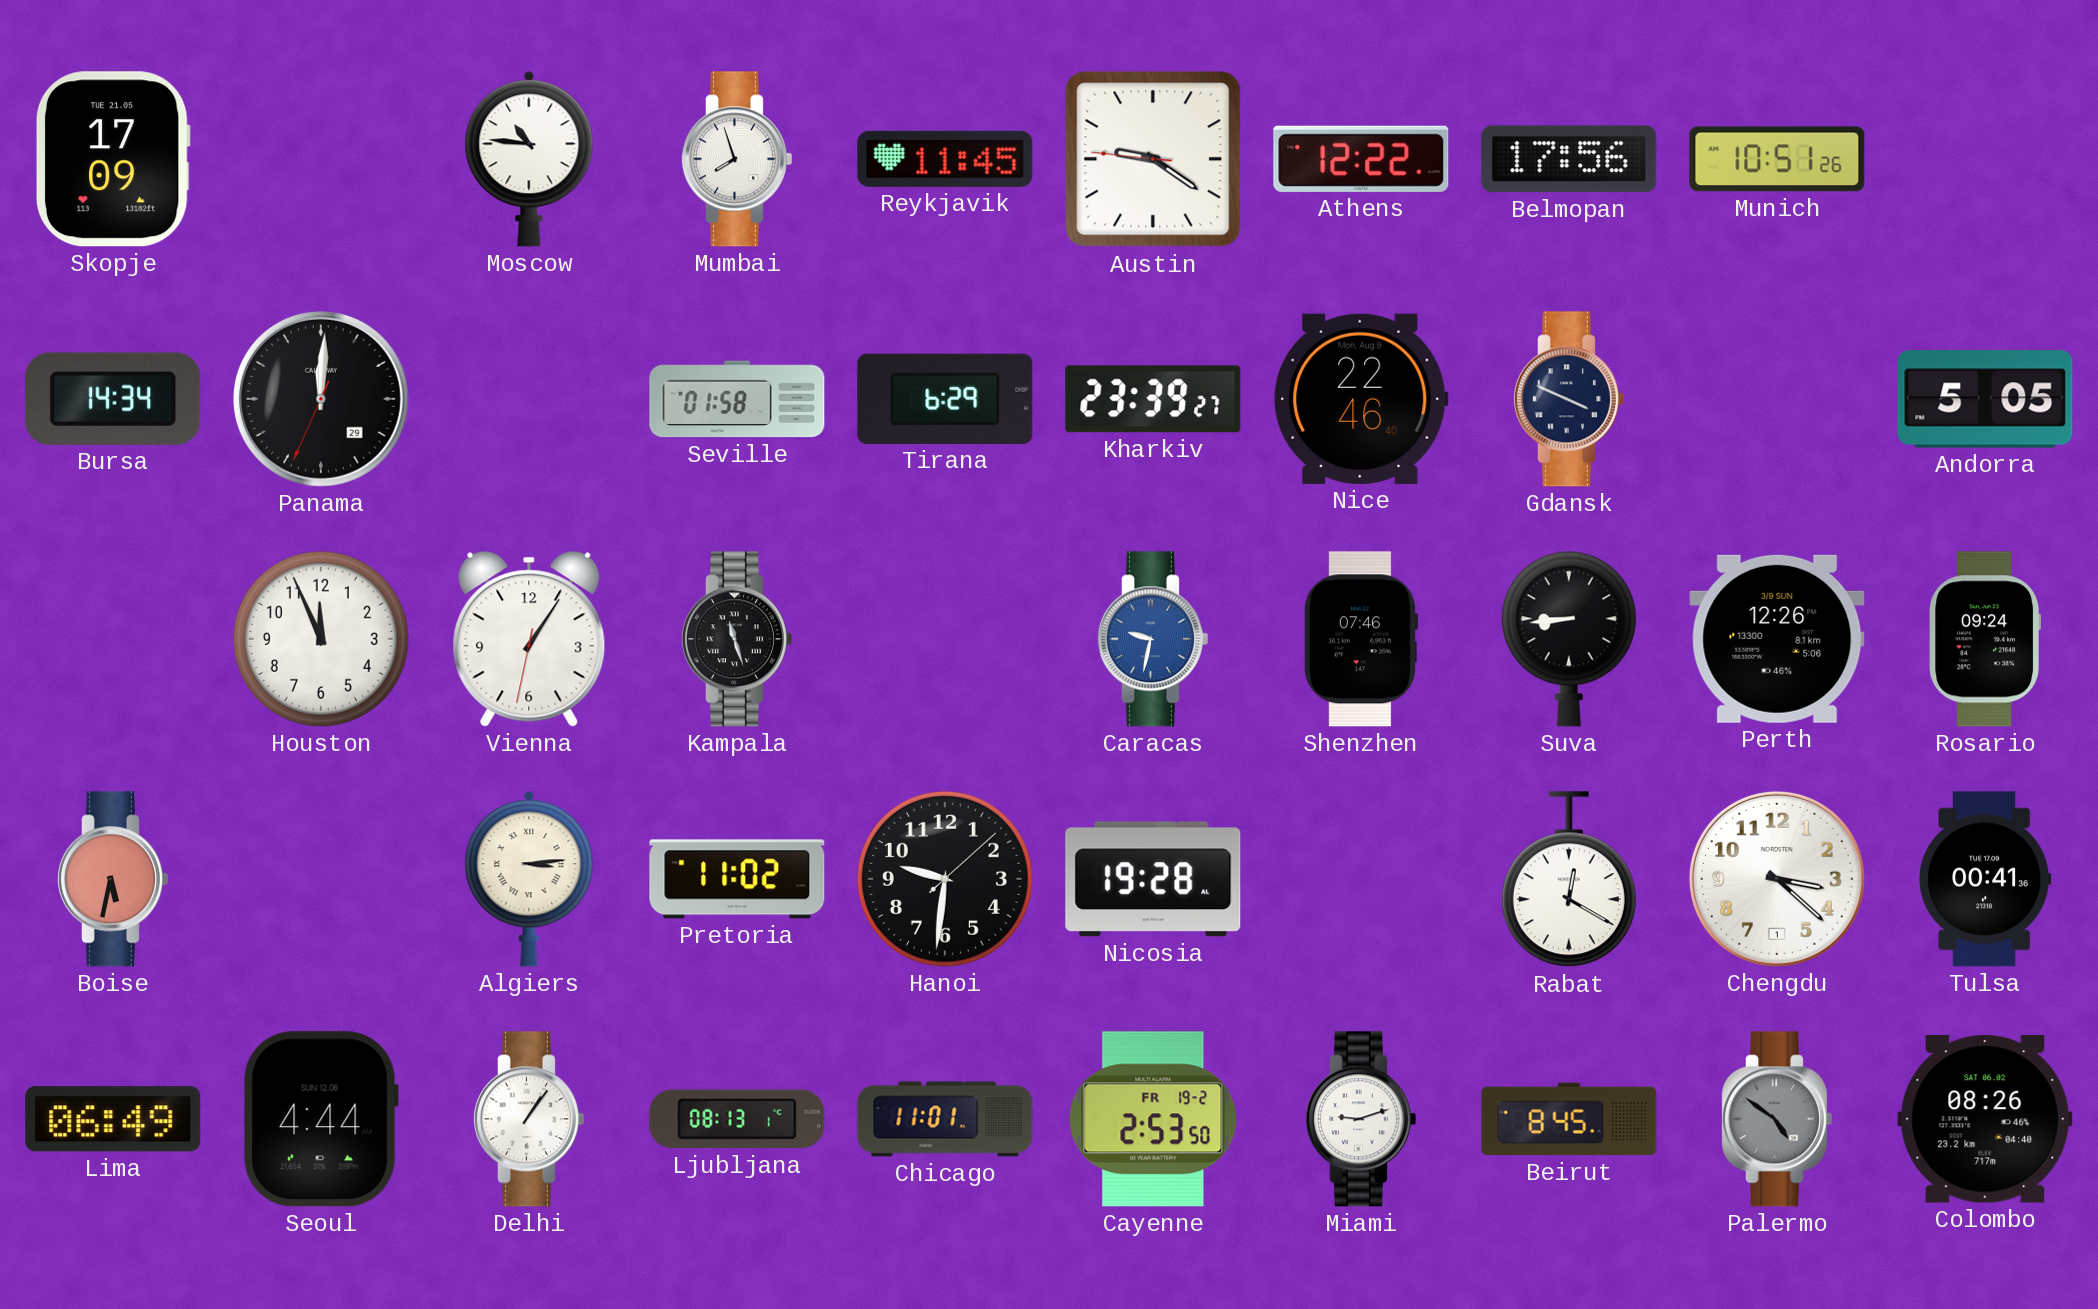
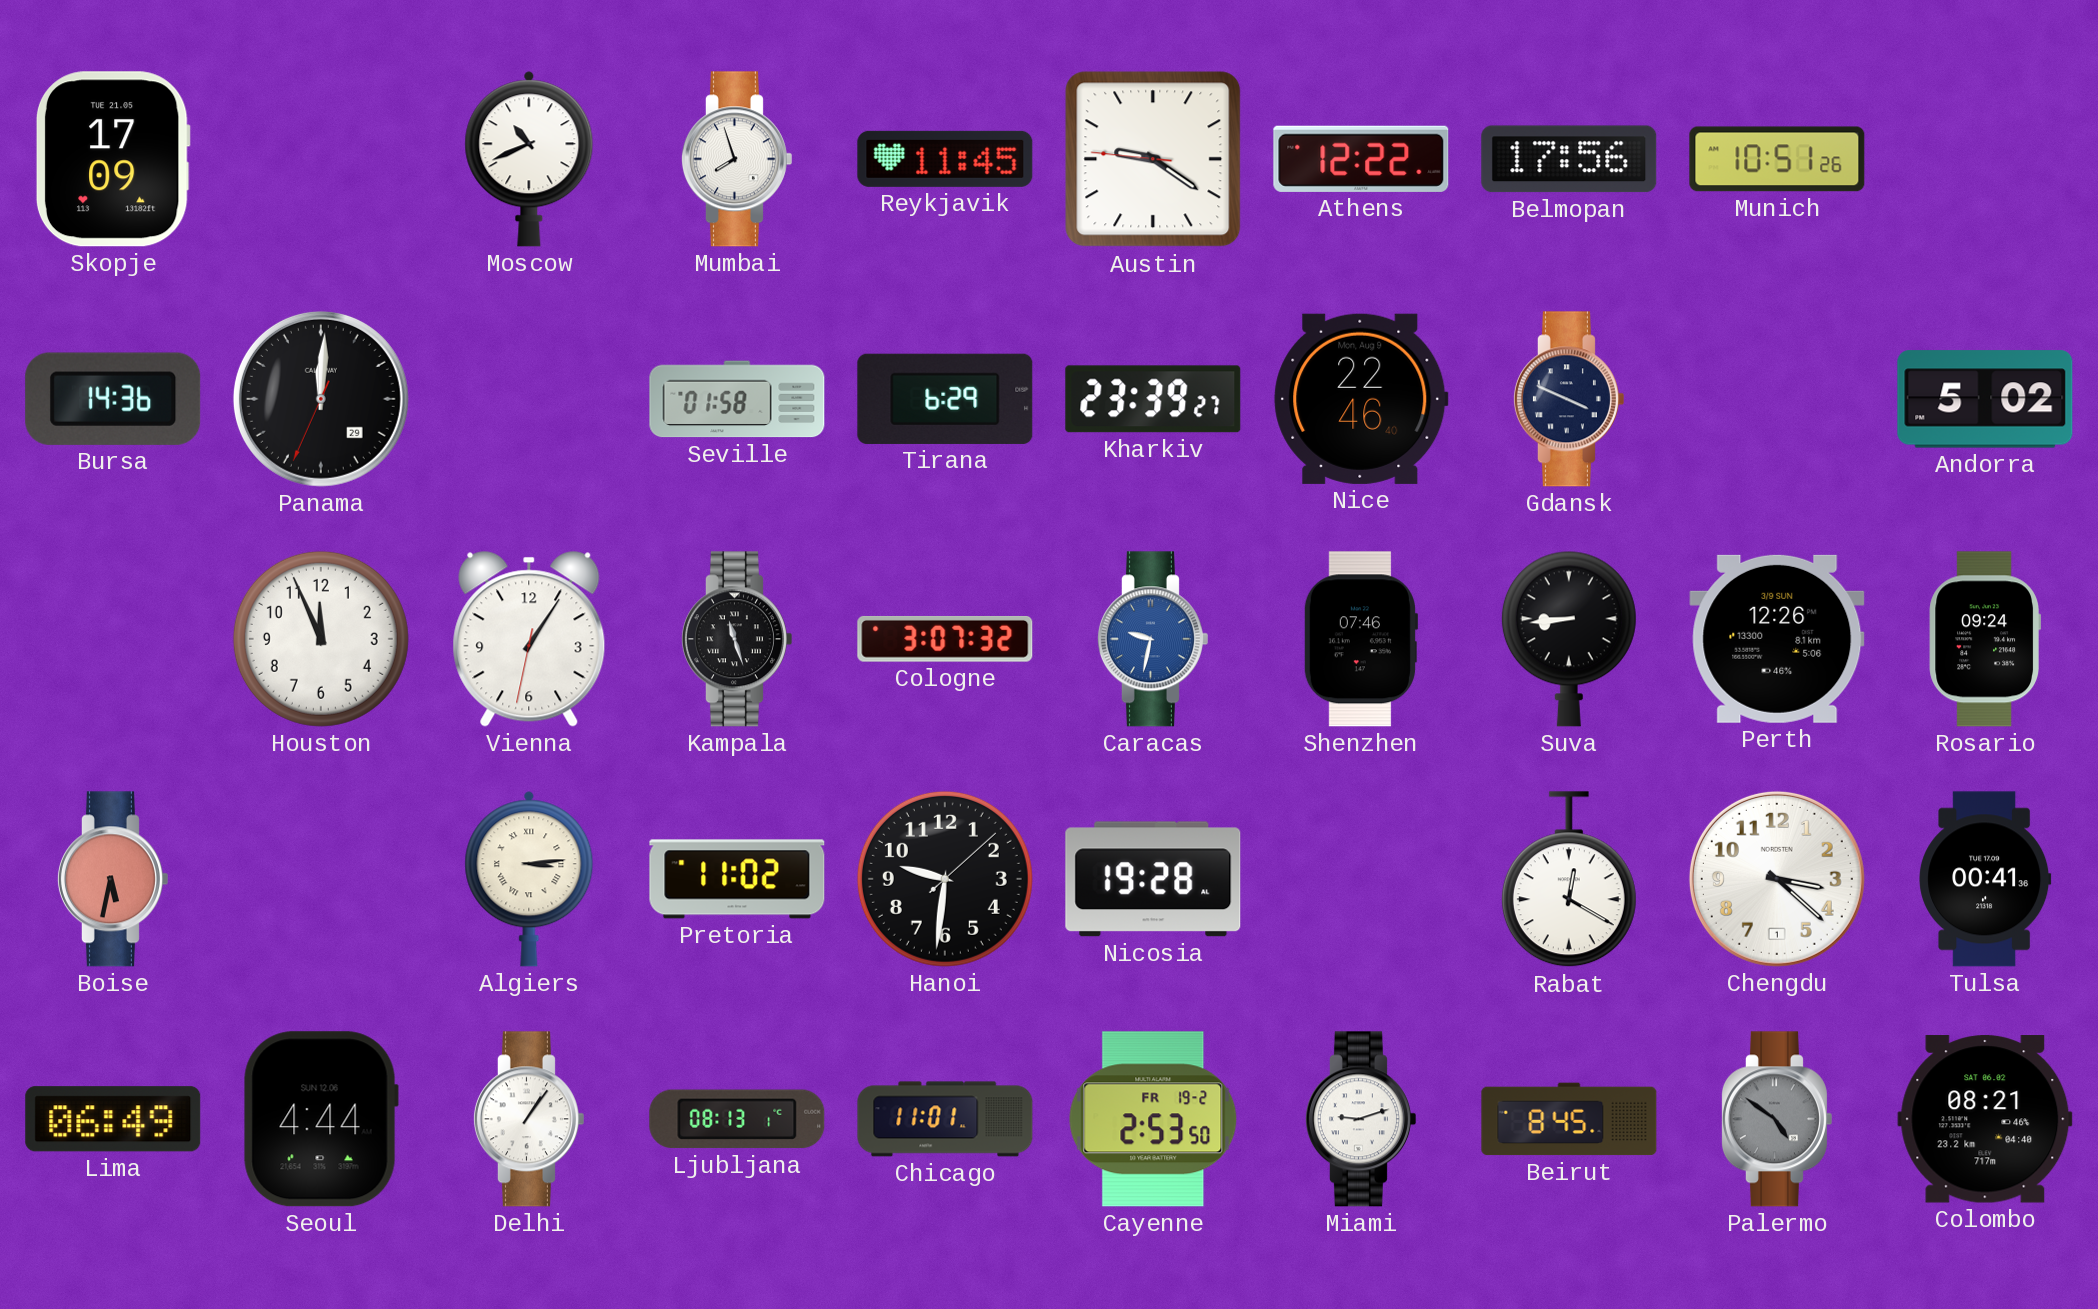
Moscow: 10:46 -> 10:41
Bursa: 14:34 -> 14:36
Andorra: 5:05 -> 5:02
Cologne: none -> 3:07
Colombo: 08:26 -> 08:21
